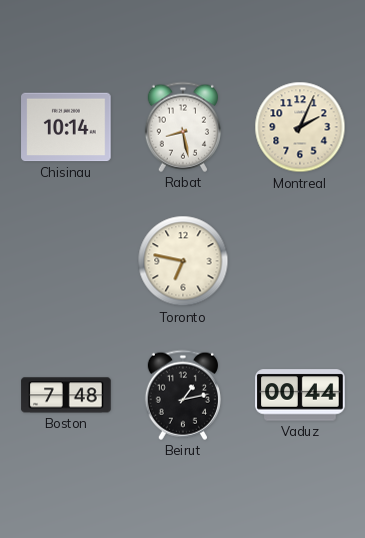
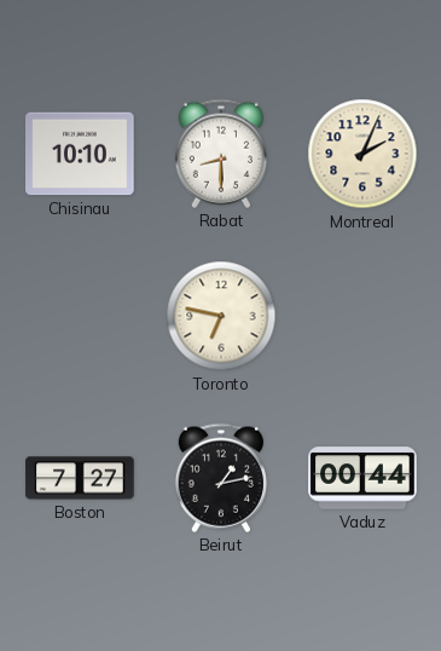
Chisinau: 10:14 -> 10:10
Rabat: 8:28 -> 8:30
Boston: 7:48 -> 7:27
